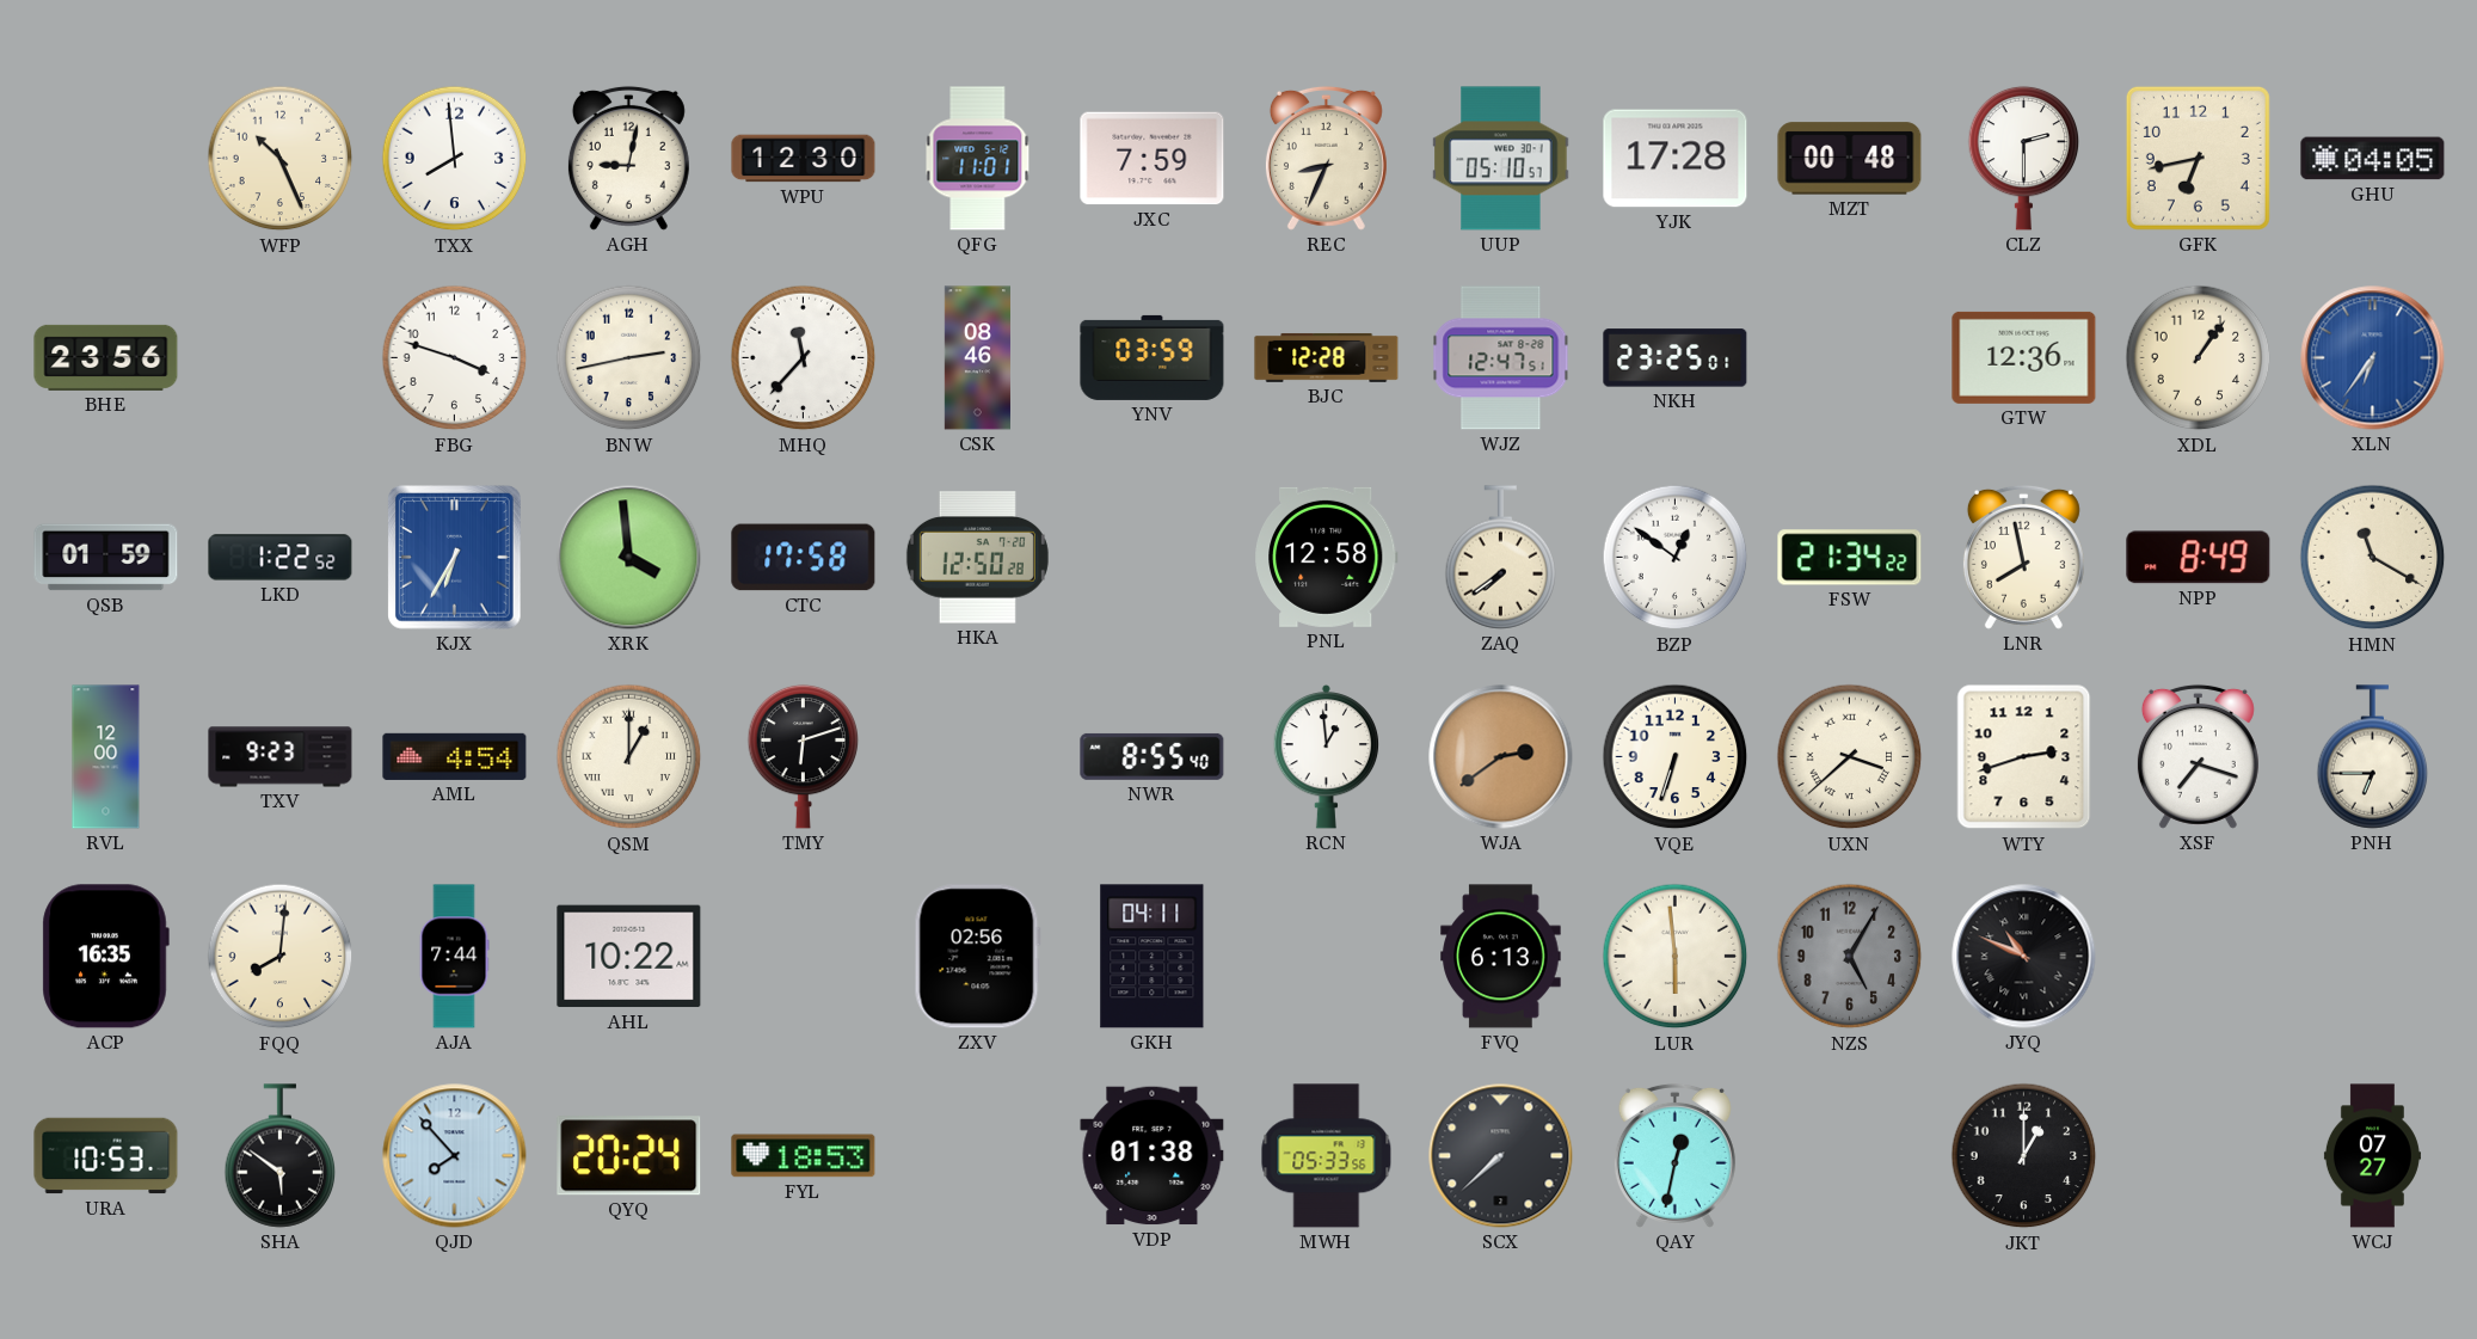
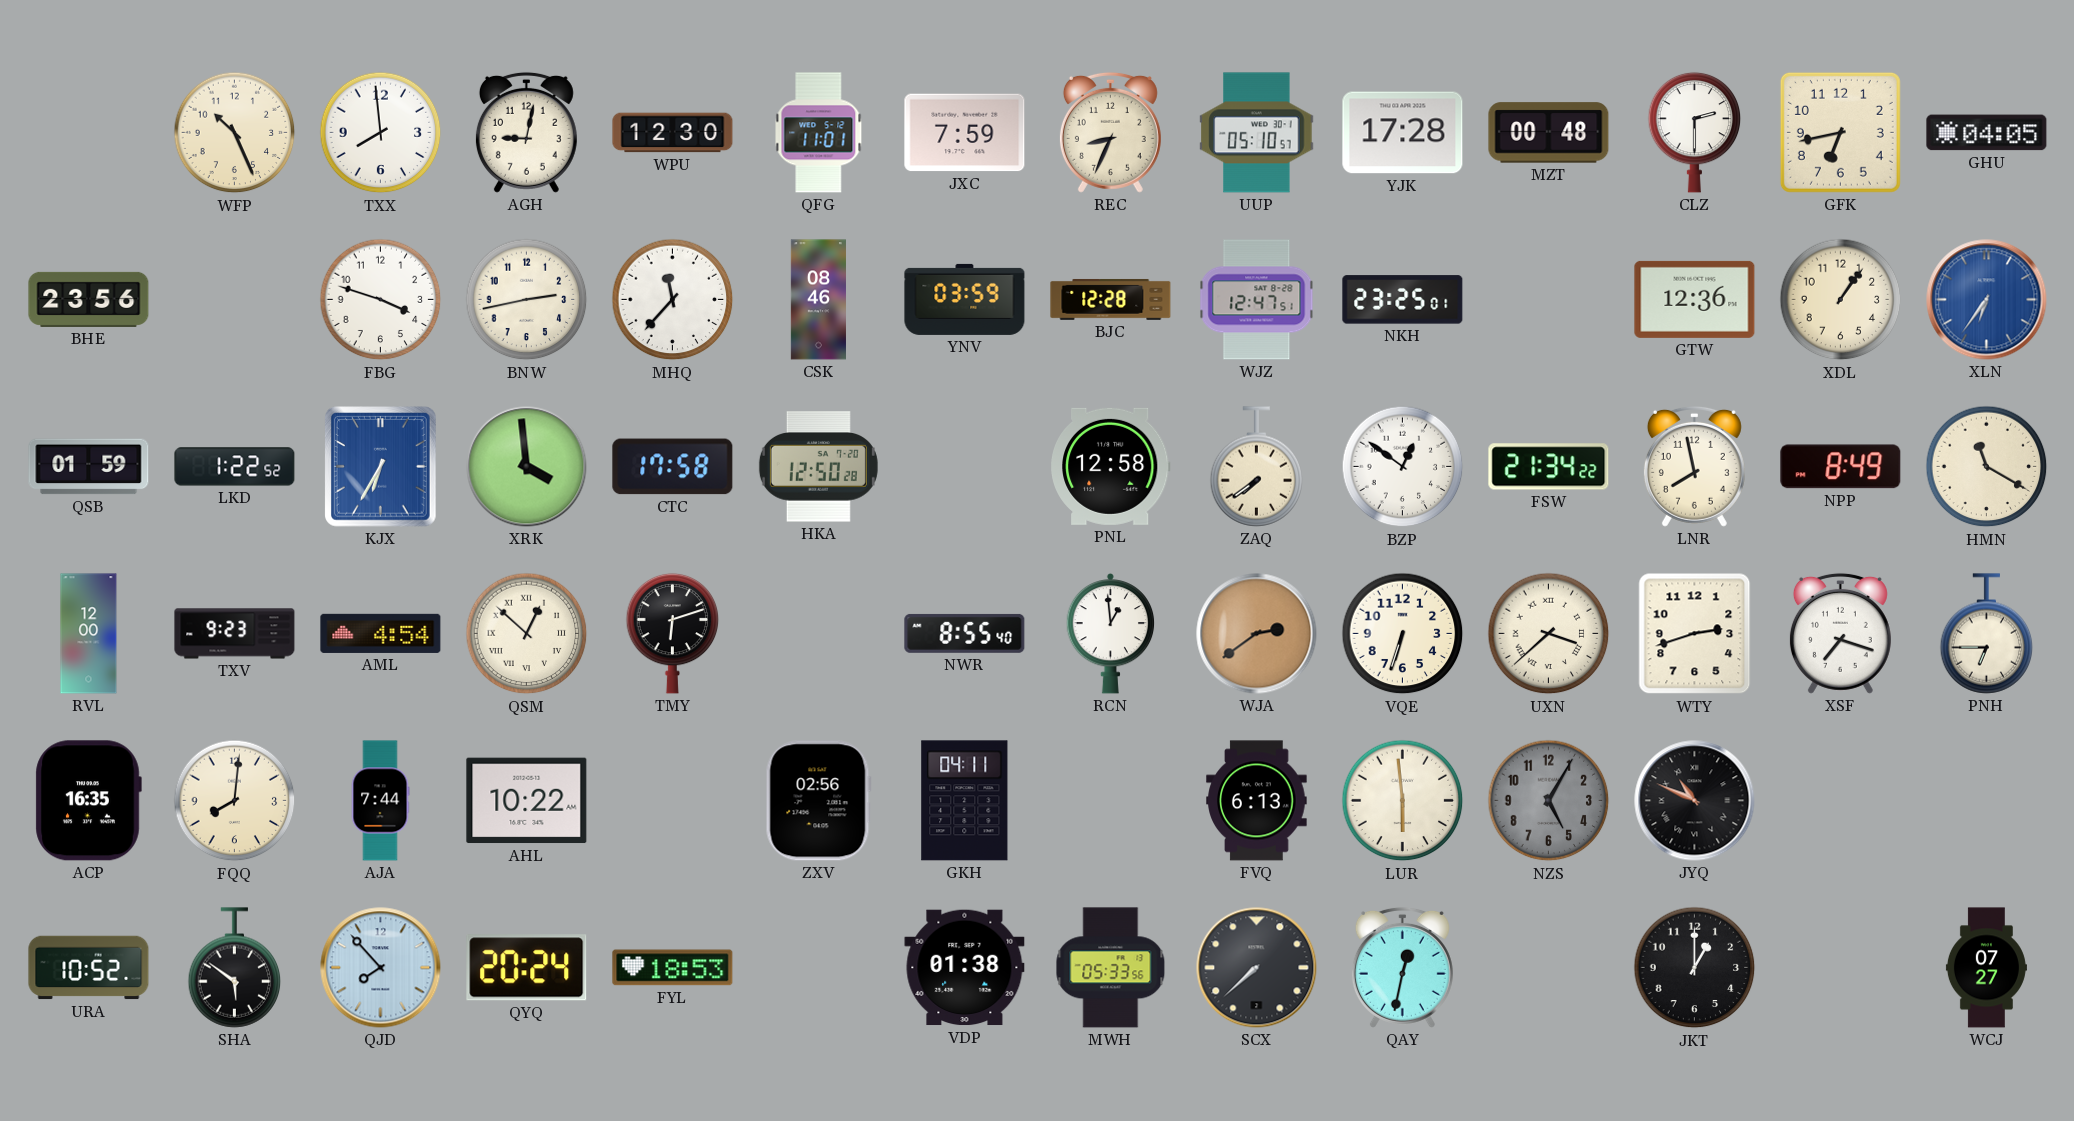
QSM: 1:00 -> 12:52
URA: 10:53 -> 10:52
